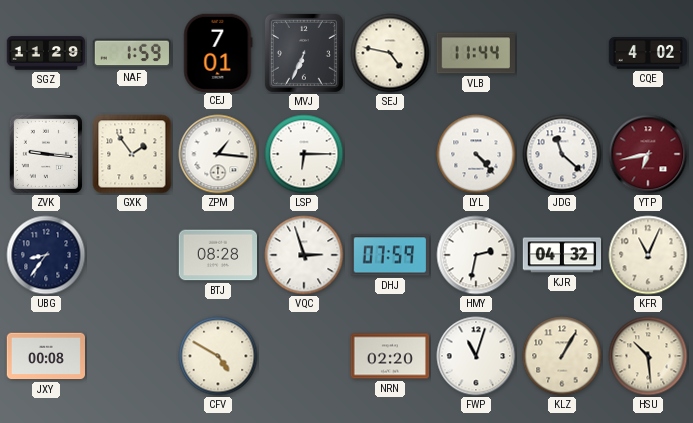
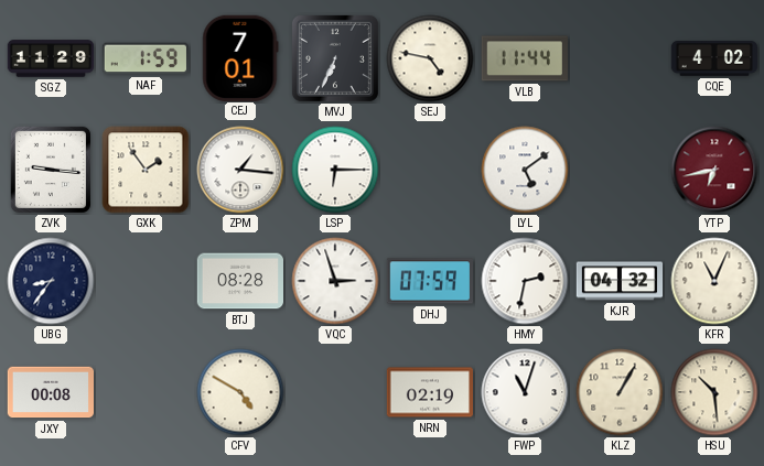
LYL: 4:23 -> 5:09
JDG: 11:22 -> none
NRN: 02:20 -> 02:19
